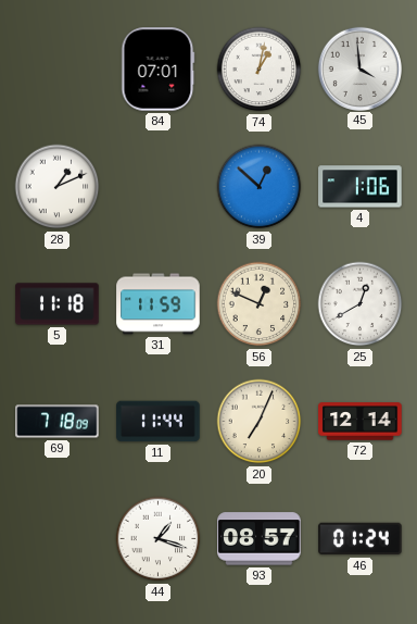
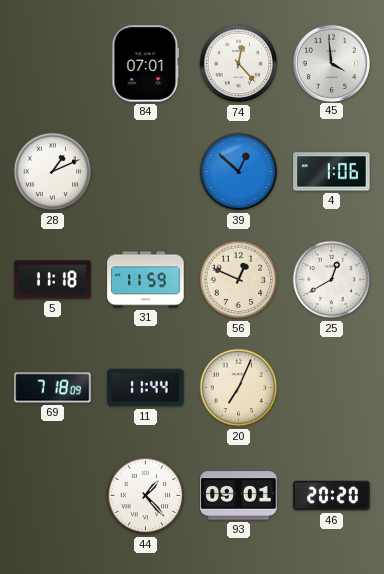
74: 1:02 -> 12:23
72: 12:14 -> none
44: 1:18 -> 1:23
93: 08:57 -> 09:01
46: 01:24 -> 20:20
